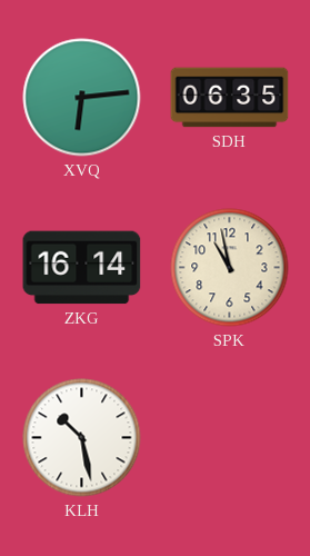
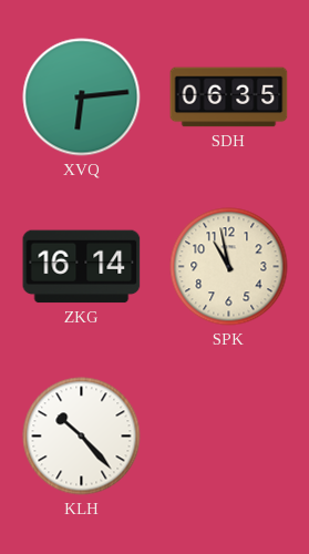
KLH: 10:28 -> 10:23
